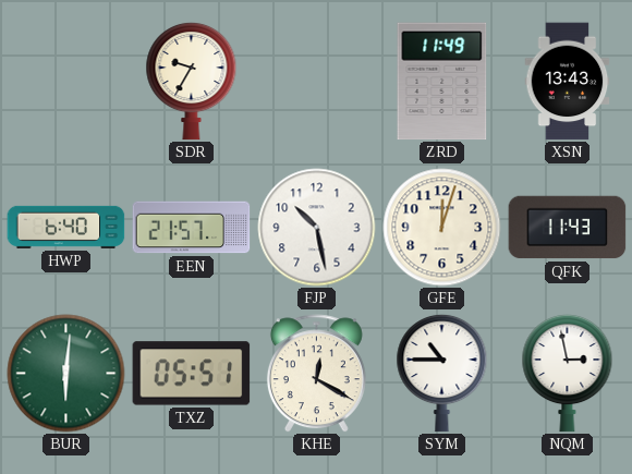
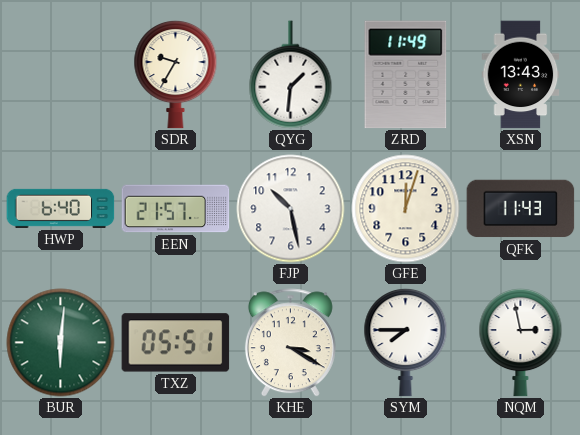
QYG: none -> 1:31
KHE: 12:20 -> 3:20
SYM: 10:45 -> 7:45
